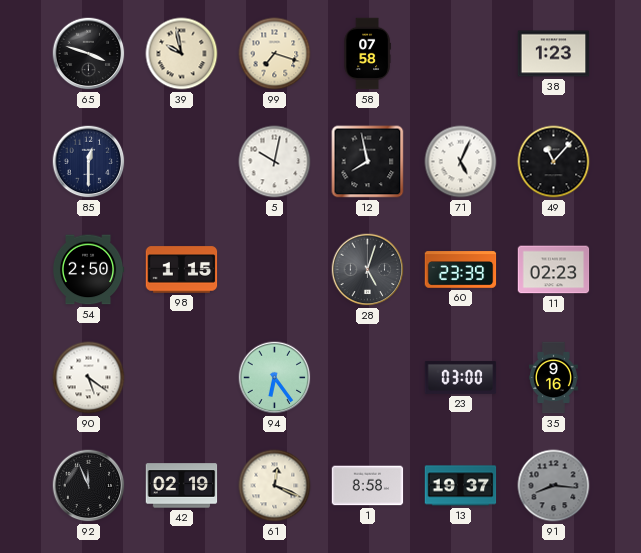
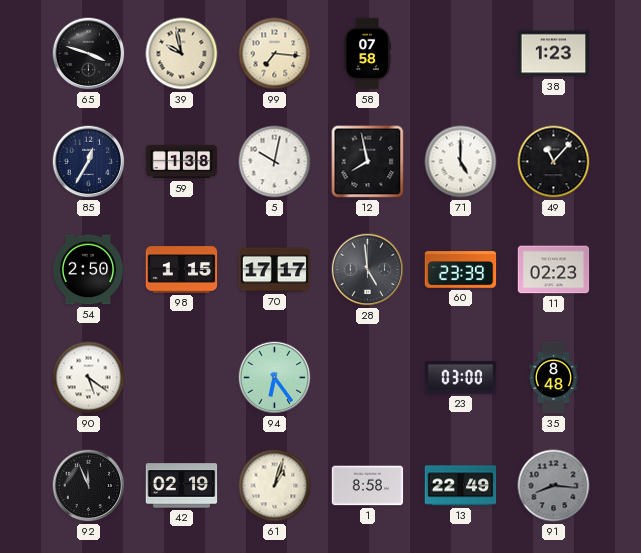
99: 7:18 -> 7:16
85: 12:30 -> 12:35
59: none -> 1:38
71: 5:04 -> 5:00
70: none -> 17:17
28: 5:03 -> 4:59
35: 9:16 -> 8:48
61: 12:19 -> 1:03
13: 19:37 -> 22:49
